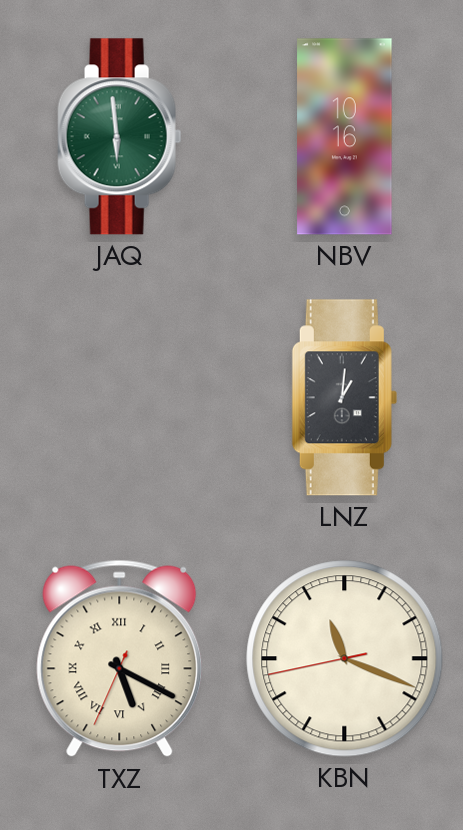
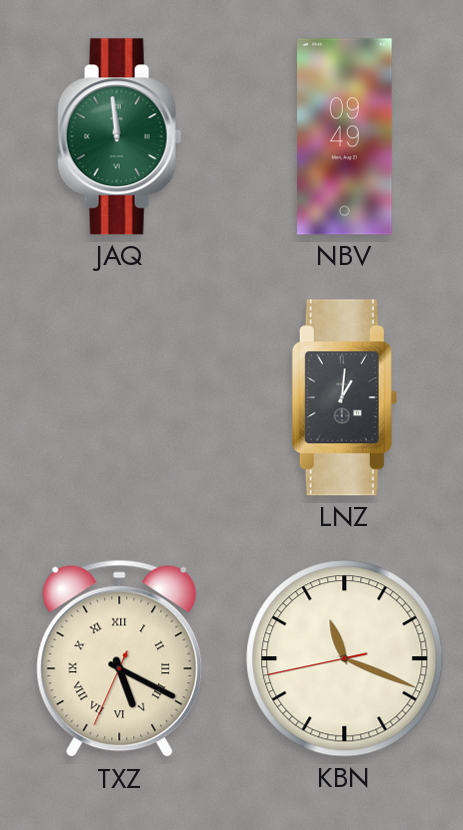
JAQ: 5:59 -> 11:59
NBV: 10:16 -> 09:49
